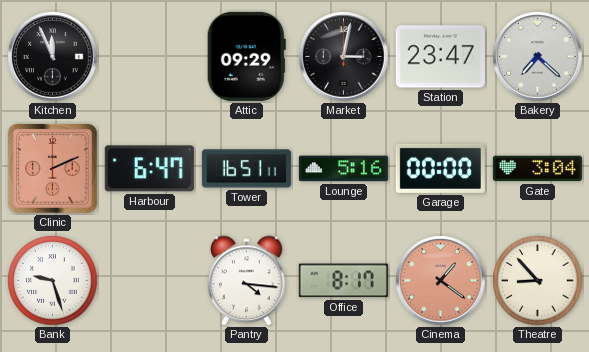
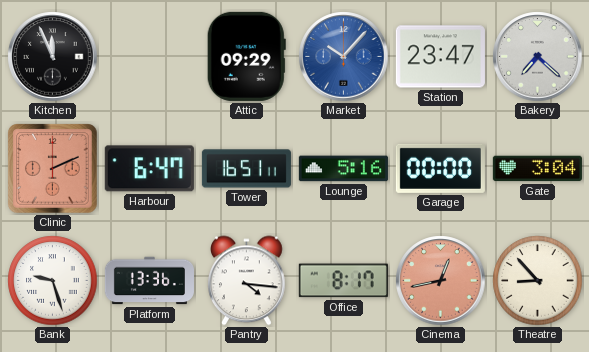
Market: 3:02 -> 10:07
Market dial: black -> blue
Platform: none -> 13:36
Cinema: 1:21 -> 12:43
